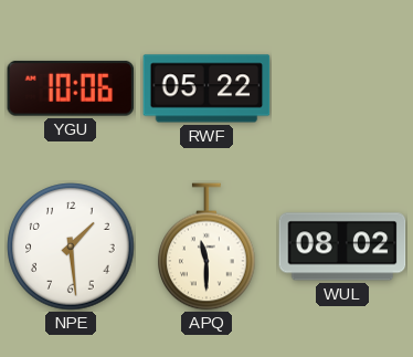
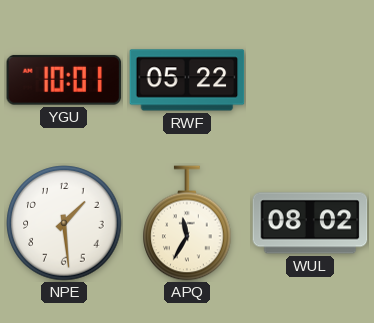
YGU: 10:06 -> 10:01
APQ: 11:30 -> 11:35
